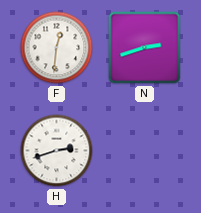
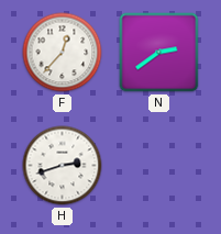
F: 12:31 -> 12:37
N: 2:42 -> 2:39
